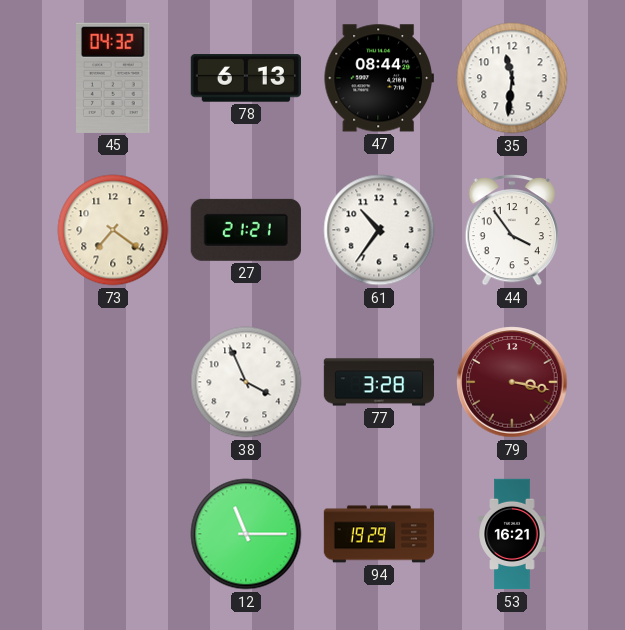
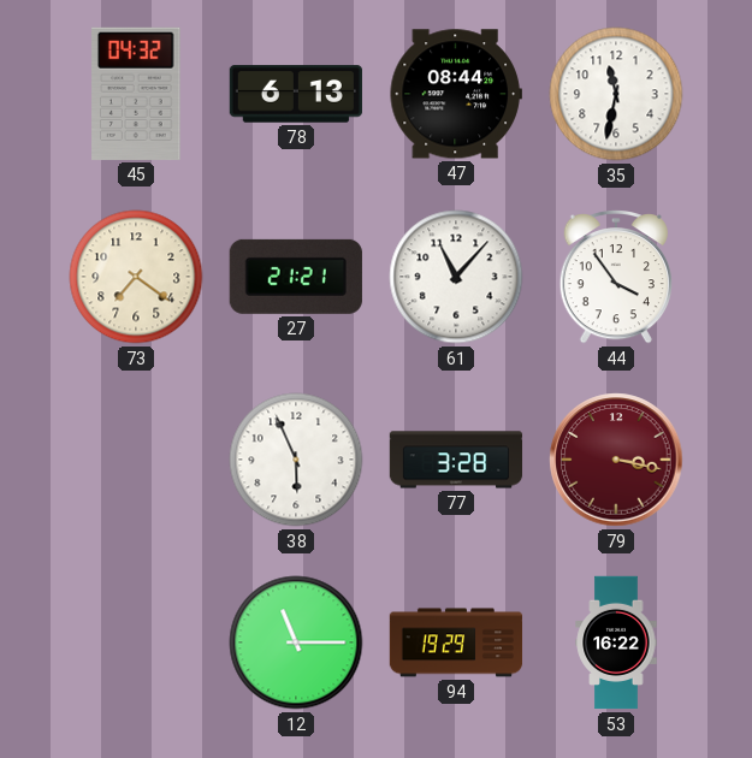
35: 11:31 -> 11:32
61: 10:36 -> 11:07
38: 3:56 -> 5:56
53: 16:21 -> 16:22
